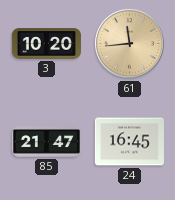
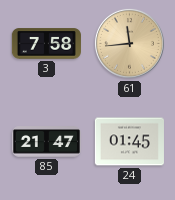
3: 10:20 -> 7:58
24: 16:45 -> 01:45
